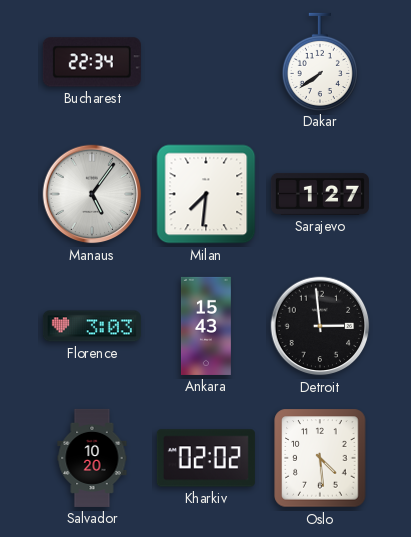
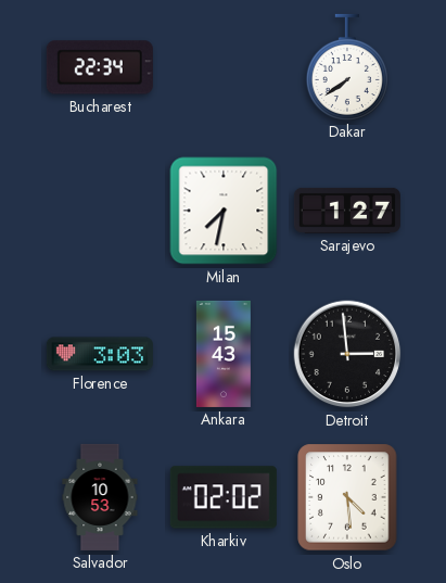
Manaus: 5:06 -> none
Milan: 7:31 -> 7:32
Salvador: 10:20 -> 10:53
